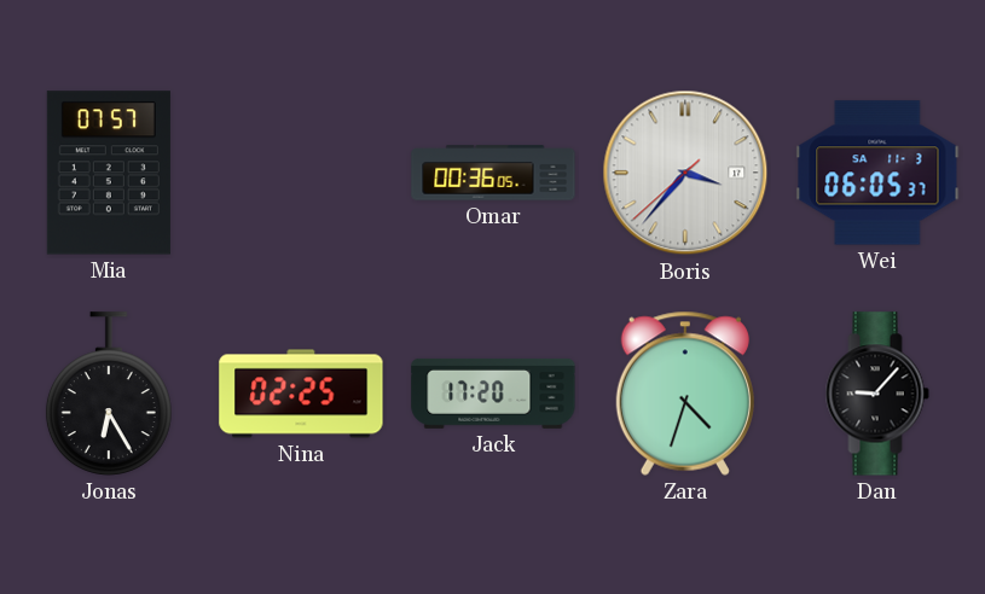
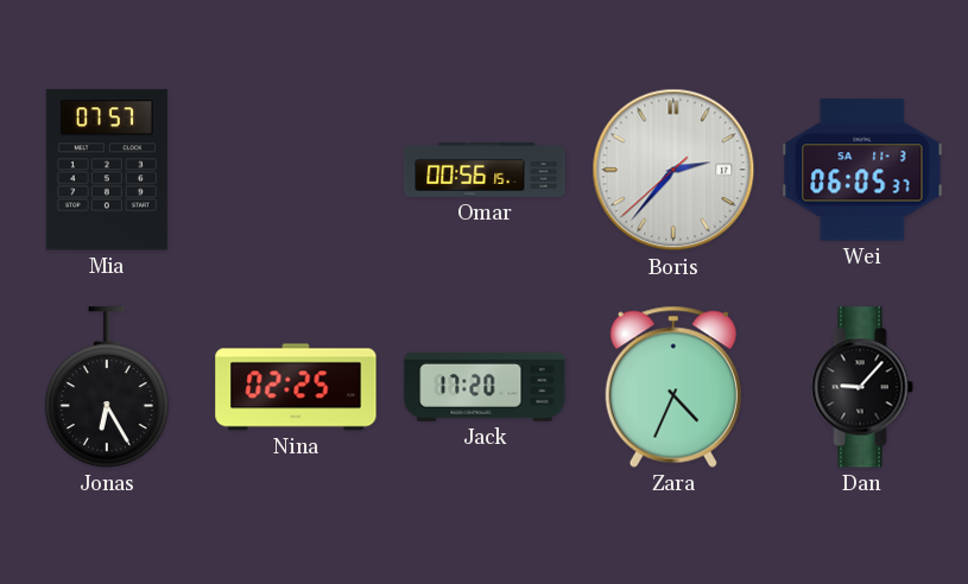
Omar: 00:36 -> 00:56
Boris: 3:36 -> 2:36
Zara: 4:33 -> 4:34
